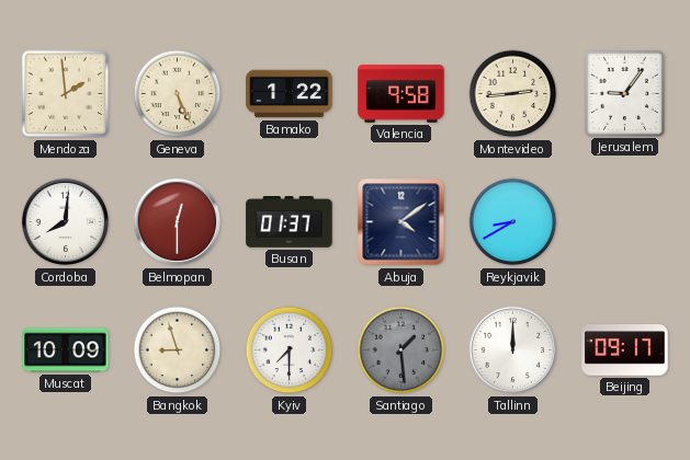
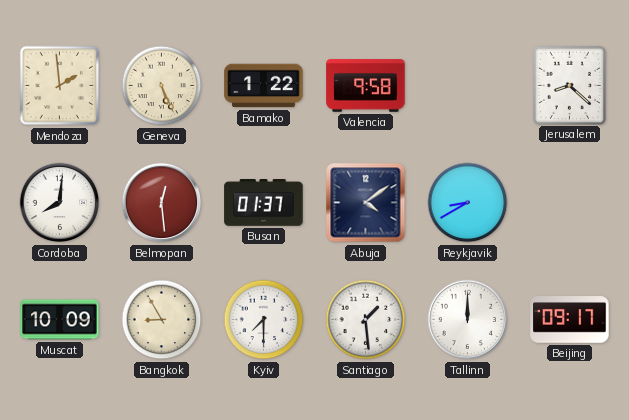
Montevideo: 2:44 -> none
Jerusalem: 9:06 -> 8:22
Belmopan: 12:30 -> 12:29
Bangkok: 8:57 -> 8:55
Santiago dial: grey -> white
